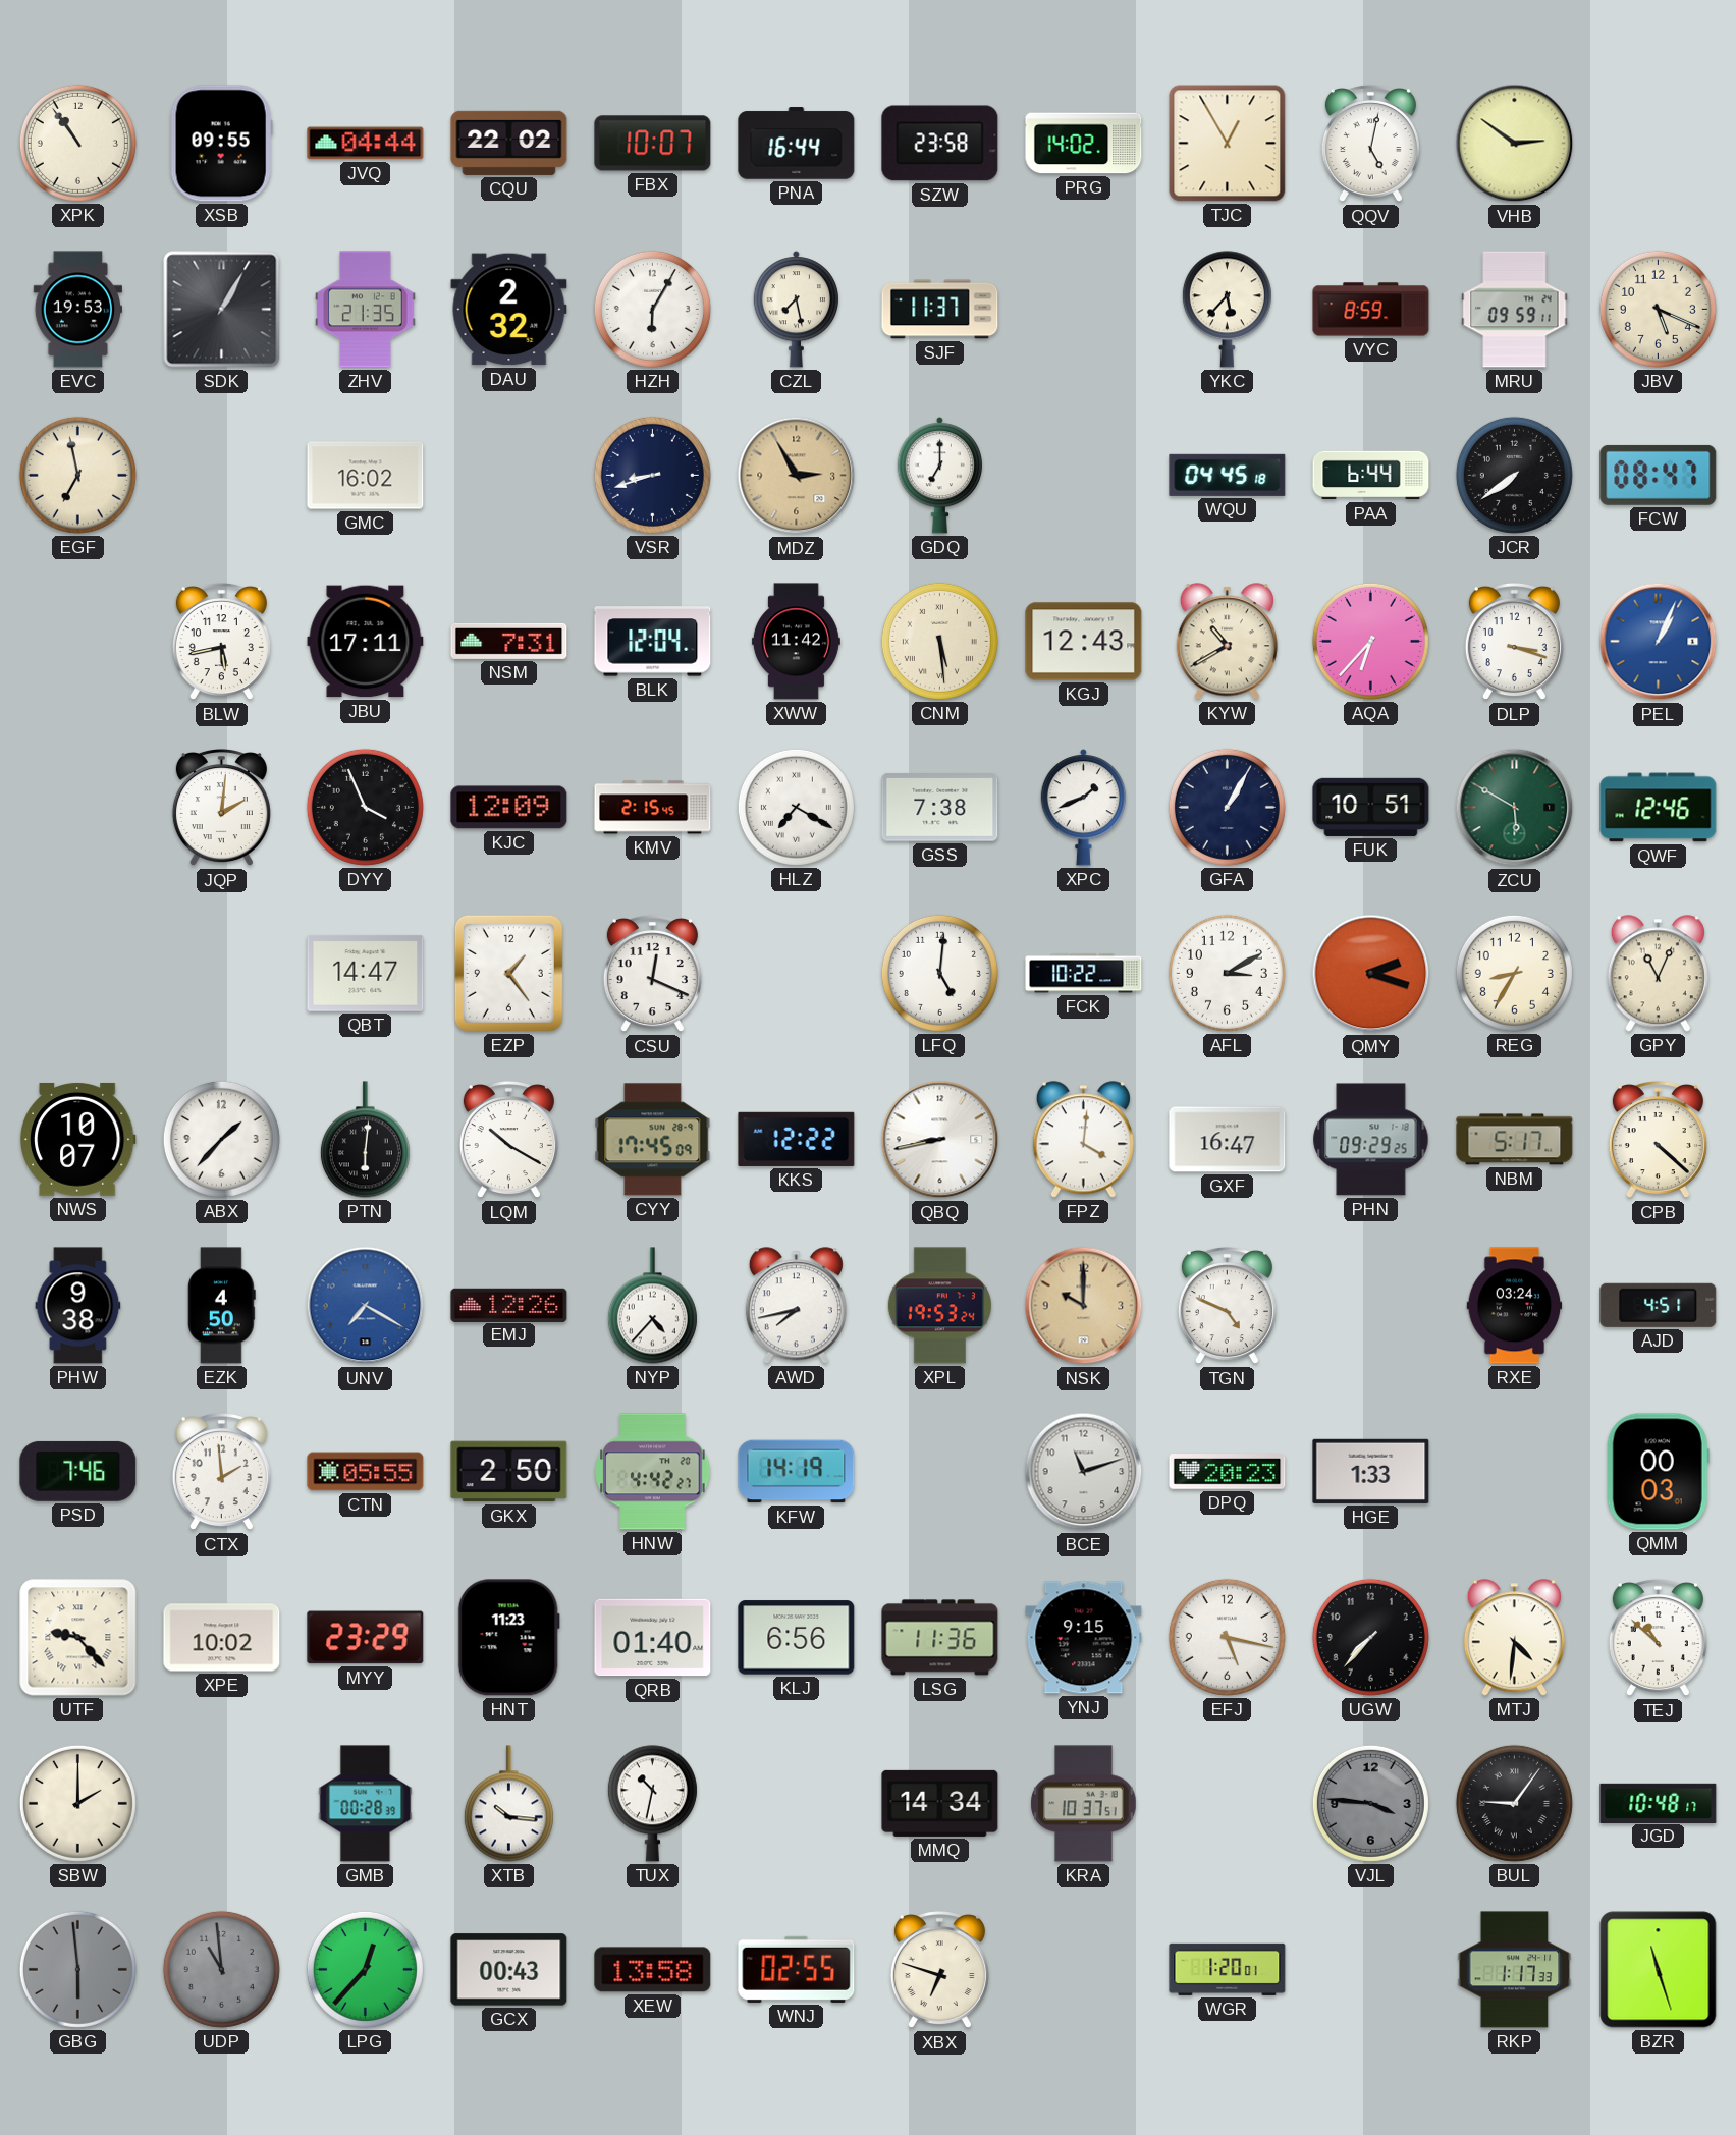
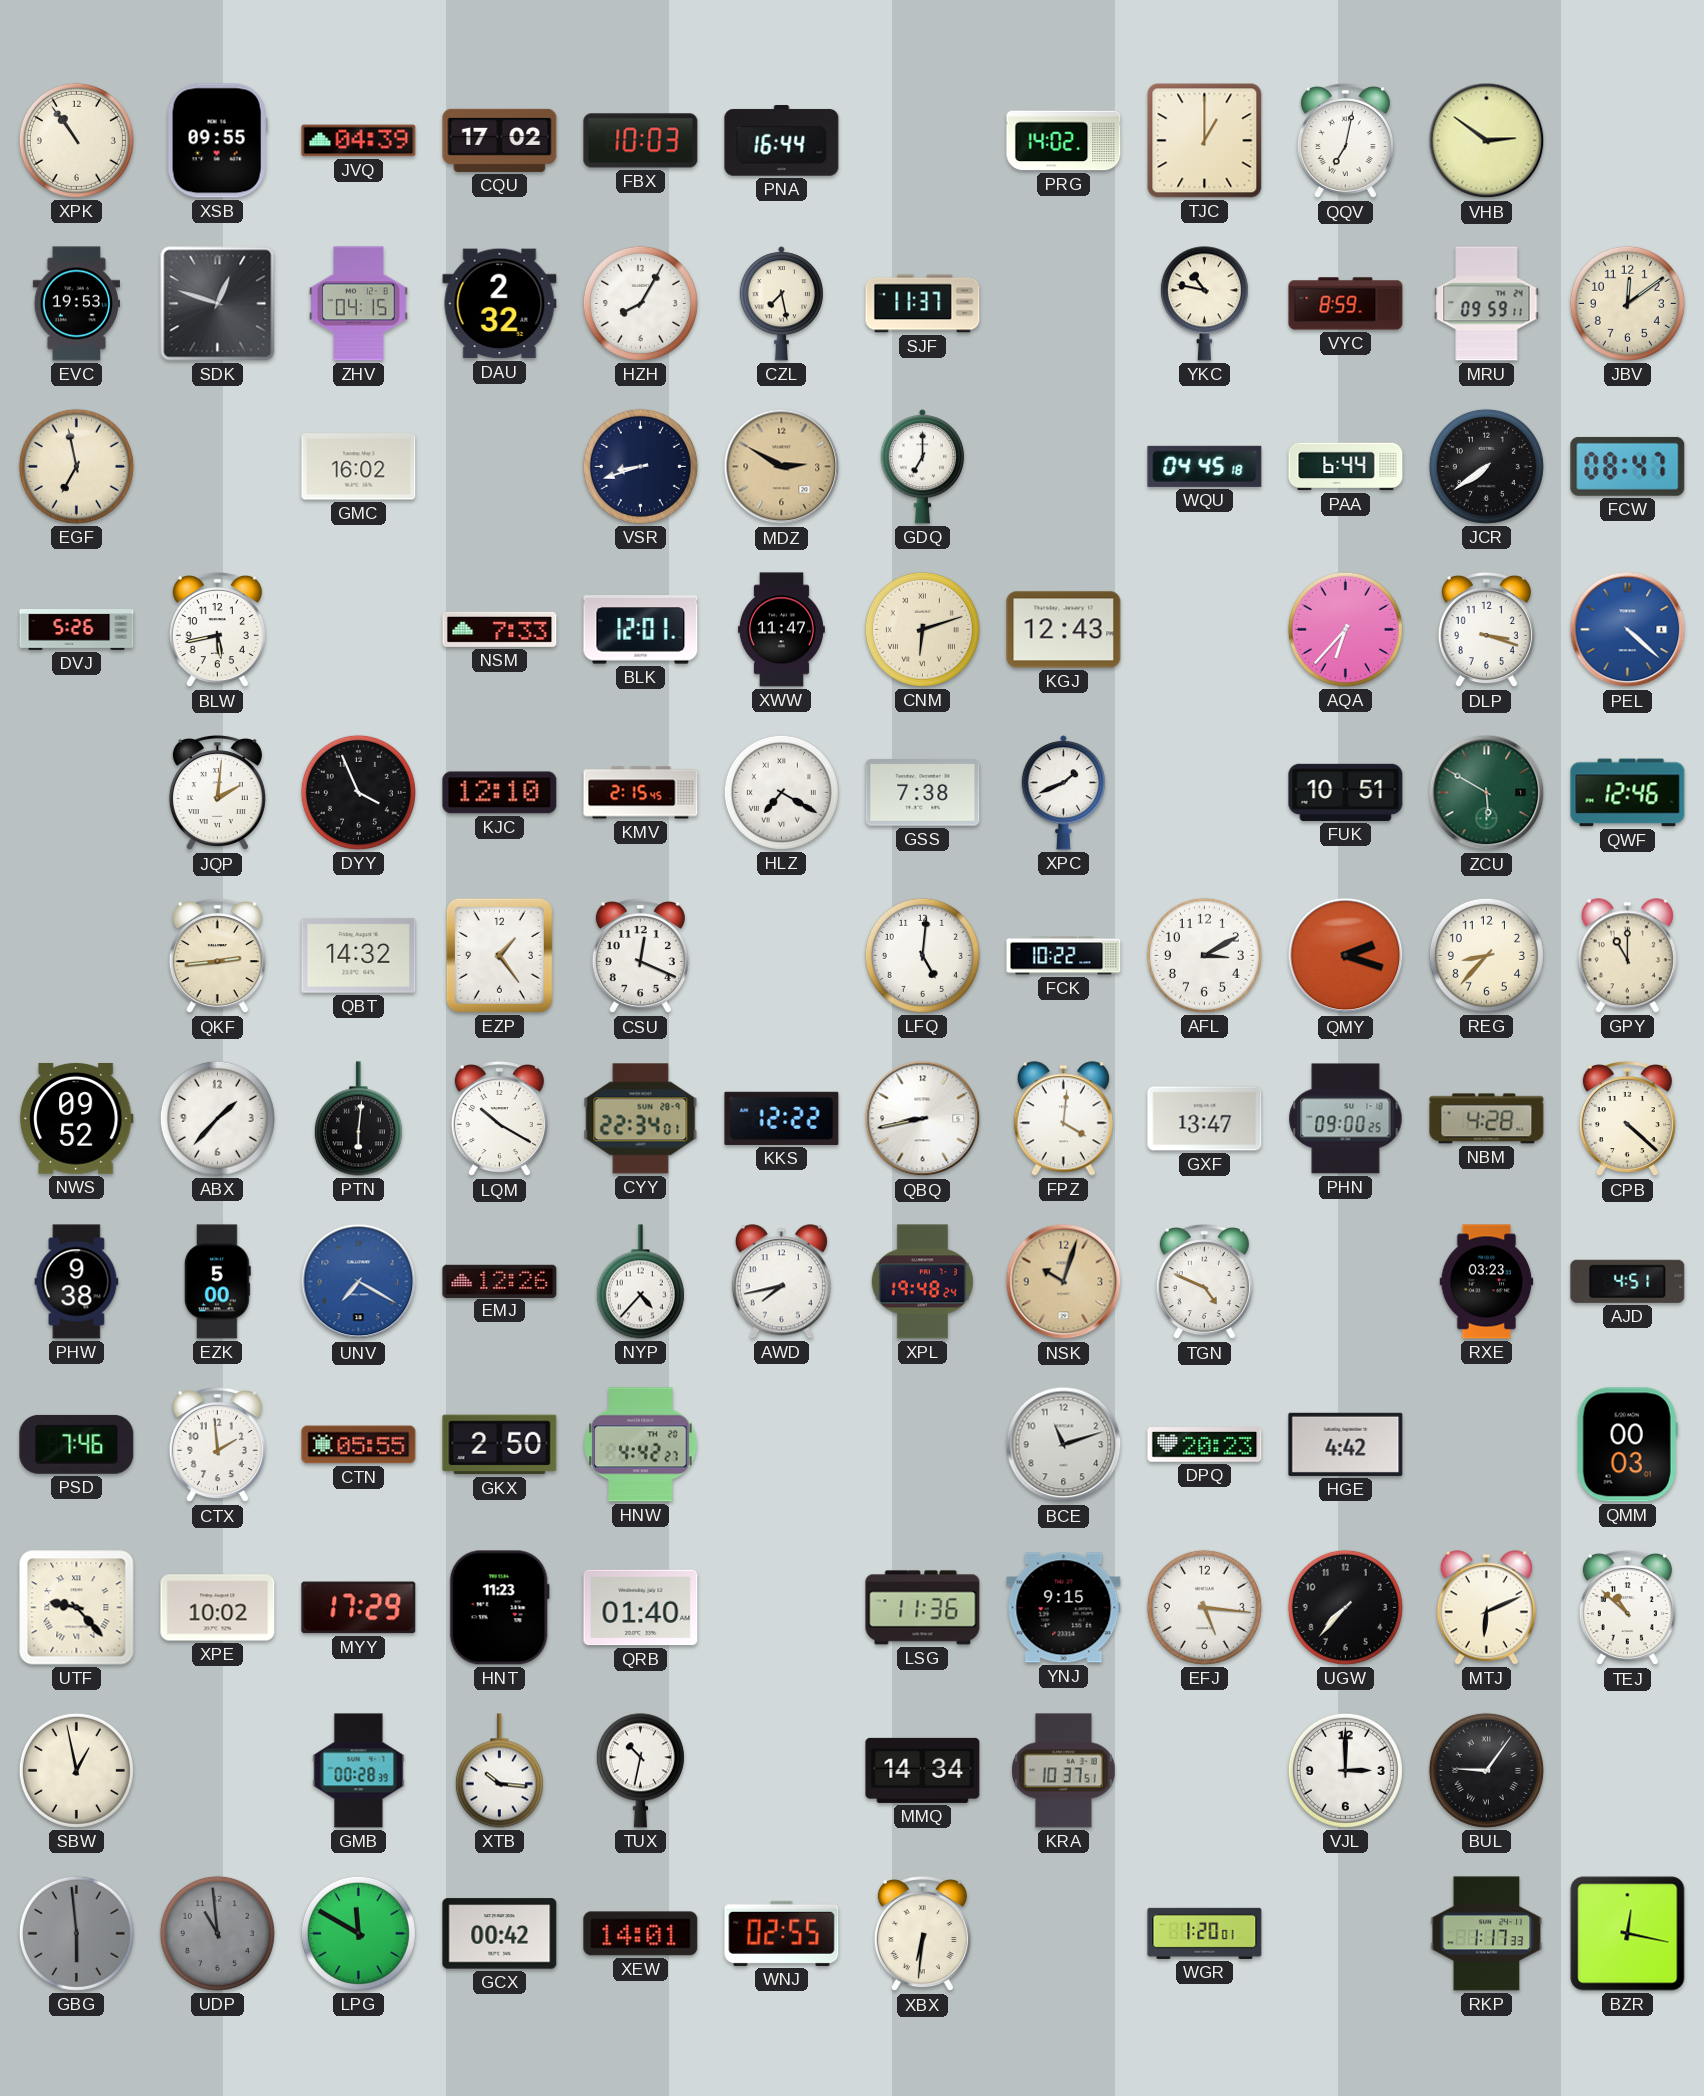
JVQ: 04:44 -> 04:39
CQU: 22:02 -> 17:02
FBX: 10:07 -> 10:03
SZW: 23:58 -> none
TJC: 12:55 -> 1:00
QQV: 5:02 -> 7:02
SDK: 1:05 -> 12:48
ZHV: 21:35 -> 04:15
HZH: 6:05 -> 8:05
YKC: 5:37 -> 10:47
JBV: 5:19 -> 12:09
MDZ: 2:55 -> 2:50
DVJ: none -> 5:26
JBU: 17:11 -> none
NSM: 7:31 -> 7:33
BLK: 12:04 -> 12:01
XWW: 11:42 -> 11:47
CNM: 5:29 -> 6:12
KYW: 10:40 -> none
PEL: 1:04 -> 4:22
KJC: 12:09 -> 12:10
GFA: 1:05 -> none
QKF: none -> 2:44
QBT: 14:47 -> 14:32
REG: 8:35 -> 8:37
GPY: 11:04 -> 11:00
NWS: 10:07 -> 09:52
CYY: 17:45 -> 22:34
GXF: 16:47 -> 13:47
PHN: 09:29 -> 09:00
NBM: 5:17 -> 4:28
EZK: 4:50 -> 5:00
XPL: 19:53 -> 19:48
NSK: 10:00 -> 10:03
RXE: 03:24 -> 03:23
KFW: 14:19 -> none
HGE: 1:33 -> 4:42
MYY: 23:29 -> 17:29
KLJ: 6:56 -> none
EFJ: 5:17 -> 5:16
MTJ: 4:31 -> 6:11
SBW: 2:00 -> 12:58
VJL: 3:46 -> 3:00
VJL dial: grey -> white
JGD: 10:48 -> none
LPG: 12:37 -> 11:50
GCX: 00:43 -> 00:42
XEW: 13:58 -> 14:01
XBX: 6:48 -> 6:31
BZR: 11:27 -> 12:17
